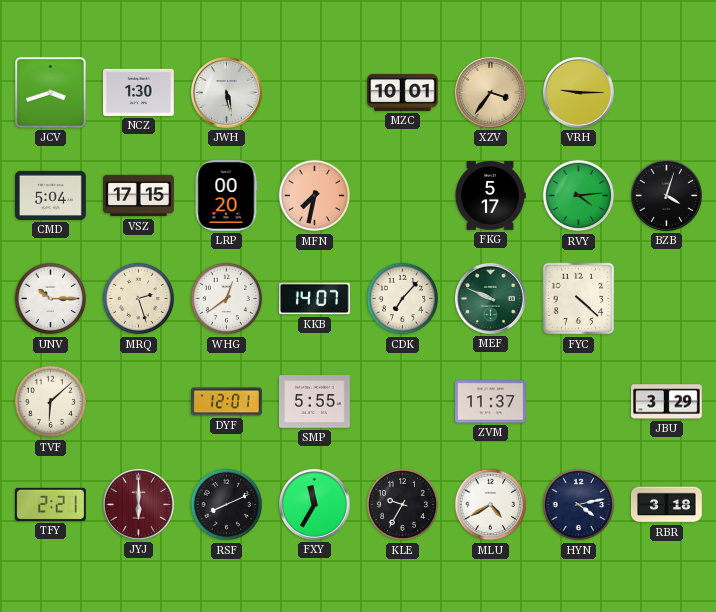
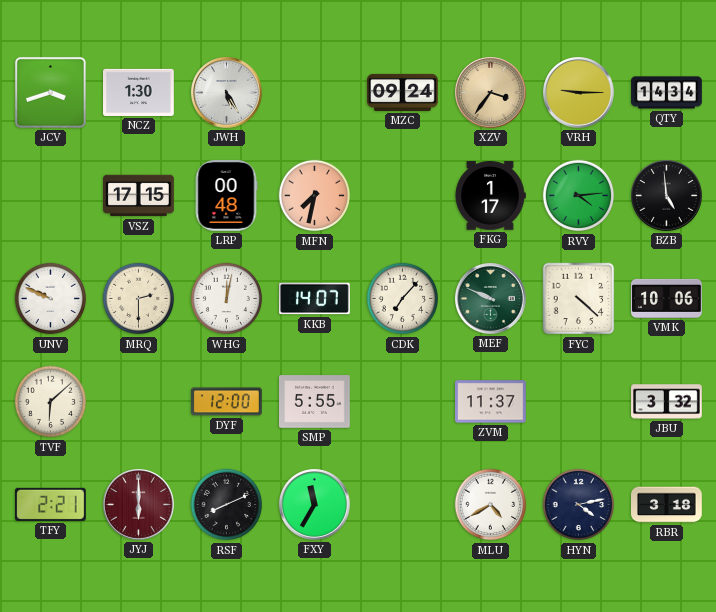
JWH: 5:28 -> 5:25
MZC: 10:01 -> 09:24
QTY: none -> 14:34
CMD: 5:04 -> none
LRP: 00:20 -> 00:48
FKG: 5:17 -> 1:17
BZB: 4:03 -> 4:59
UNV: 10:15 -> 9:49
MRQ: 2:27 -> 2:30
WHG: 12:39 -> 12:02
VMK: none -> 10:06
DYF: 12:01 -> 12:00
JBU: 3:29 -> 3:32
KLE: 9:35 -> none
